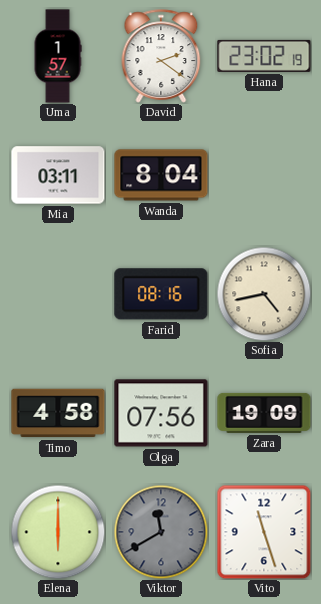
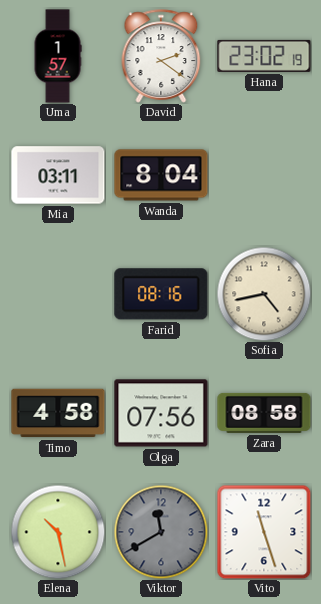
Zara: 19:09 -> 08:58
Elena: 6:00 -> 10:28
